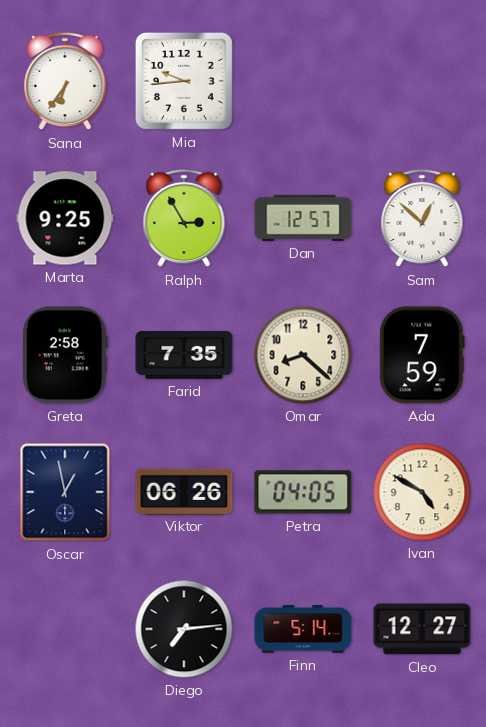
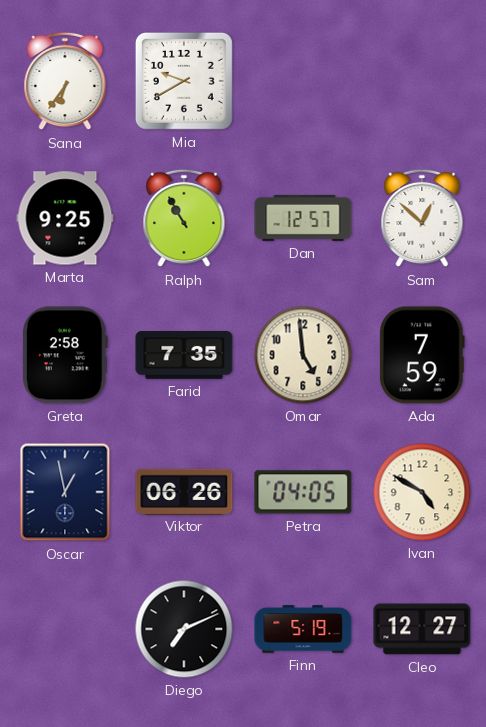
Mia: 9:44 -> 9:40
Ralph: 2:55 -> 10:55
Omar: 8:22 -> 4:59
Diego: 7:14 -> 7:11
Finn: 5:14 -> 5:19
